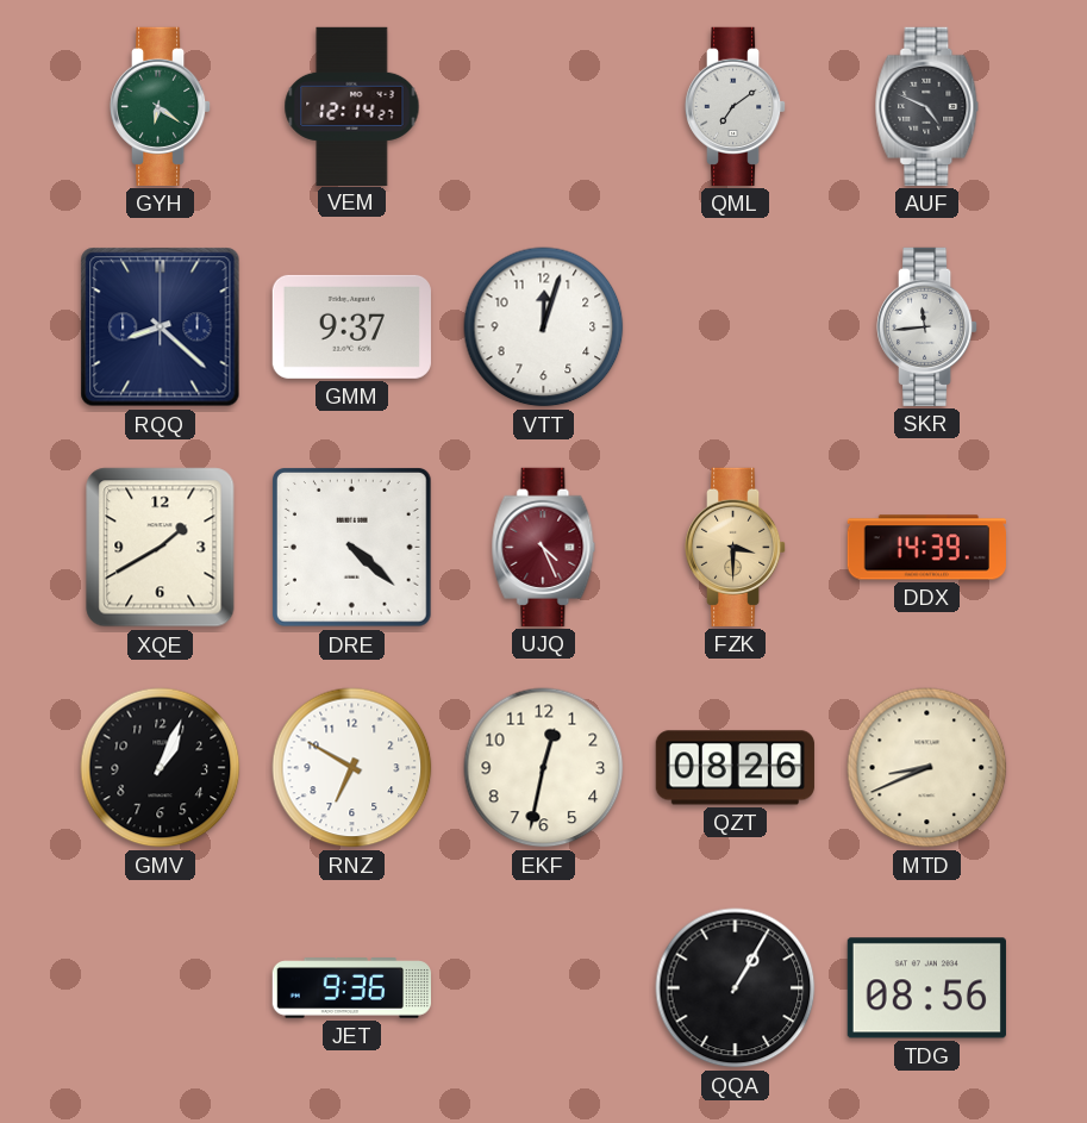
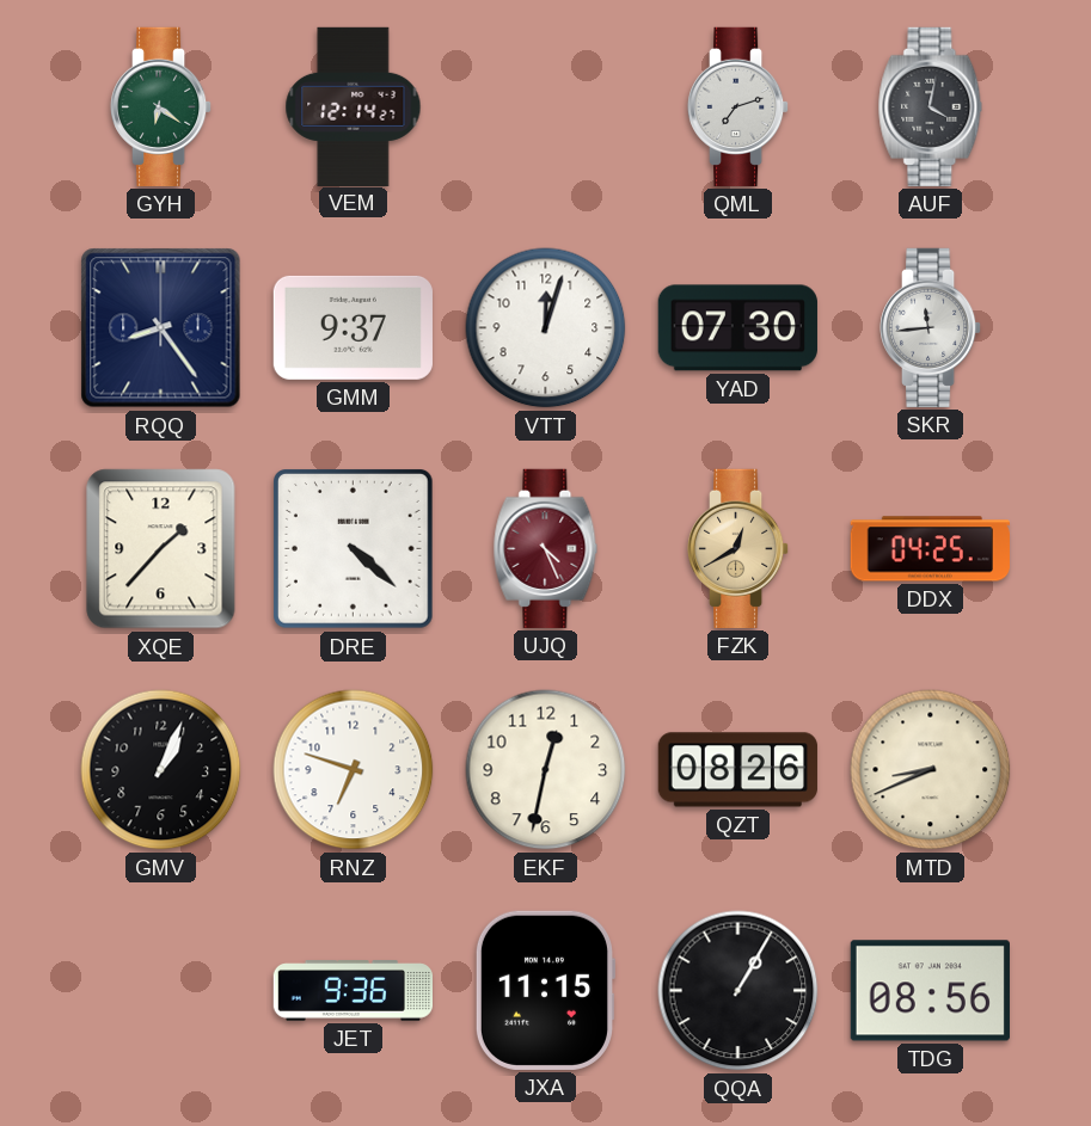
QML: 7:09 -> 7:12
AUF: 4:49 -> 4:02
RQQ: 8:22 -> 8:24
YAD: none -> 07:30
XQE: 1:40 -> 1:37
FZK: 3:30 -> 12:40
DDX: 14:39 -> 04:25
RNZ: 6:50 -> 6:48
JXA: none -> 11:15
